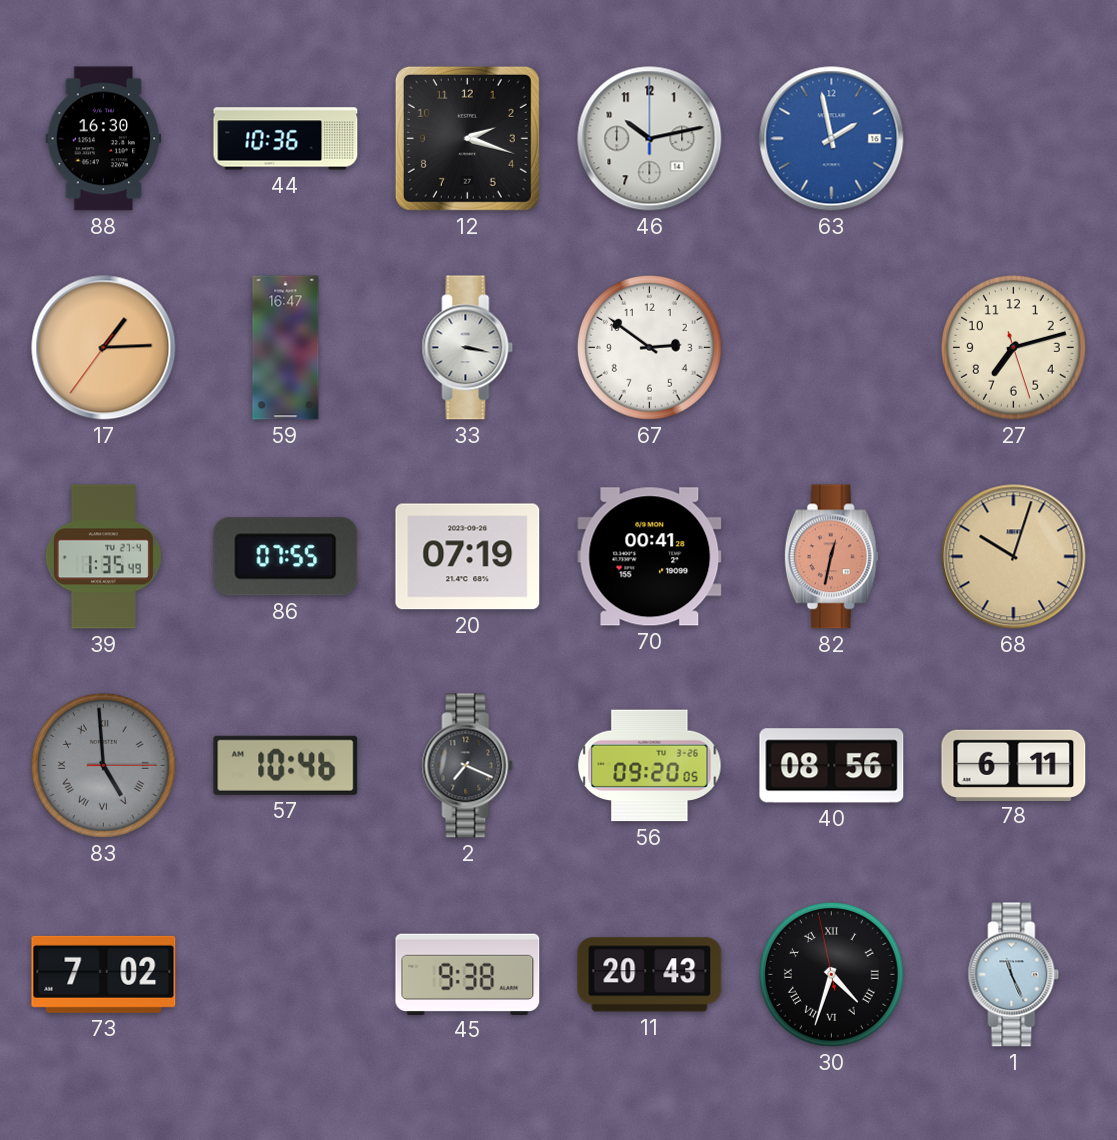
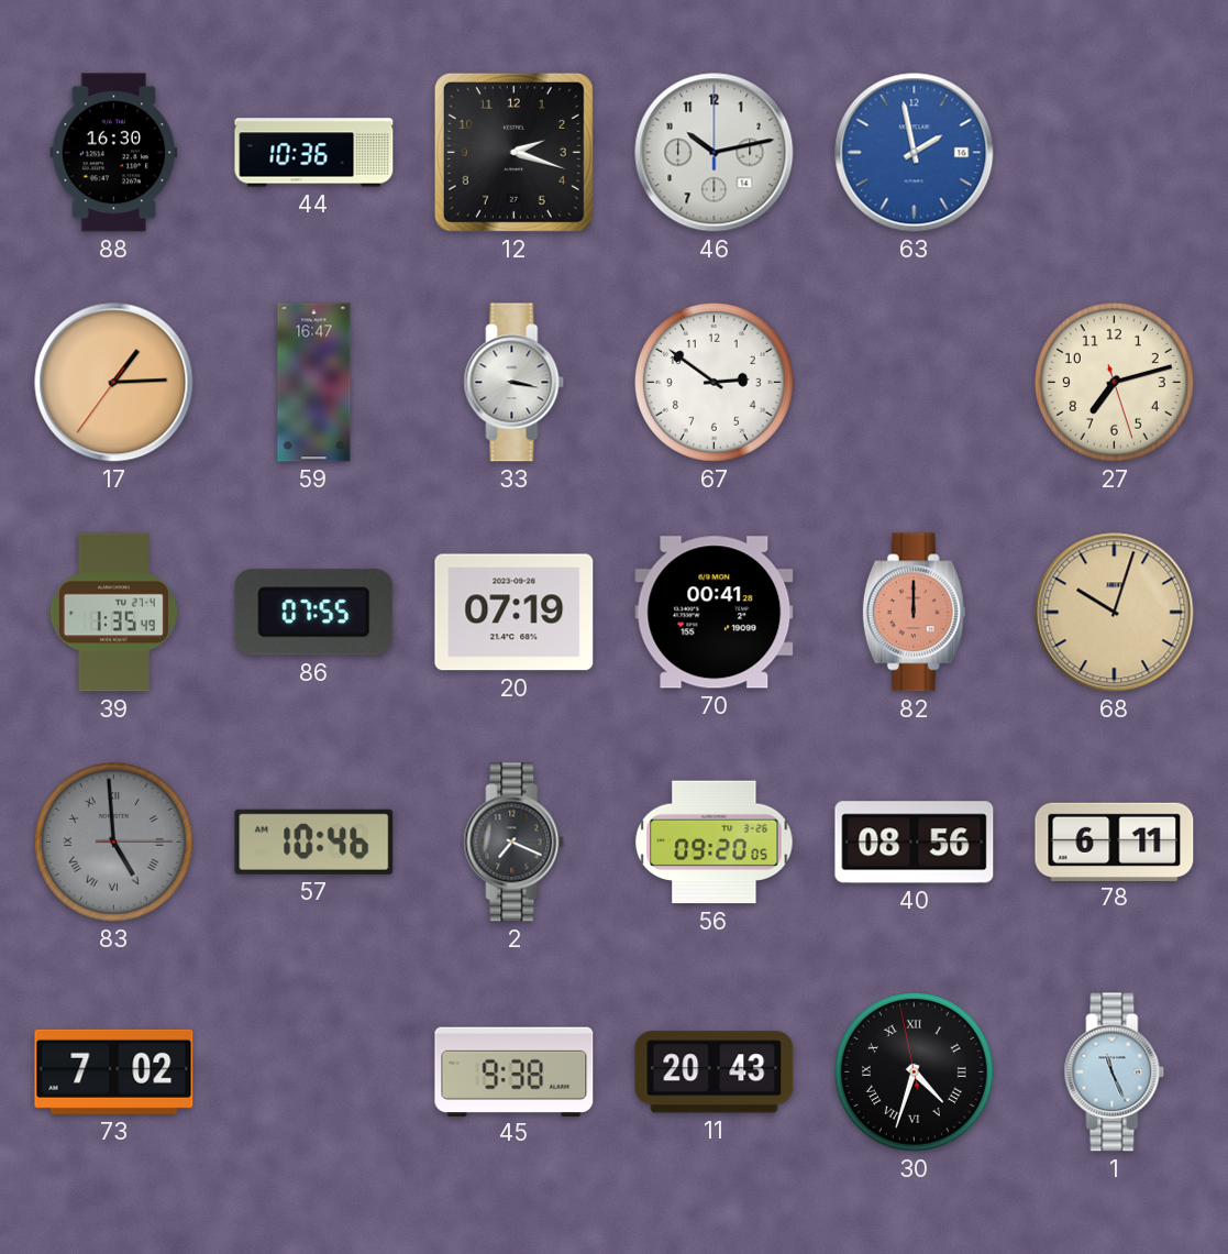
82: 12:32 -> 12:00
